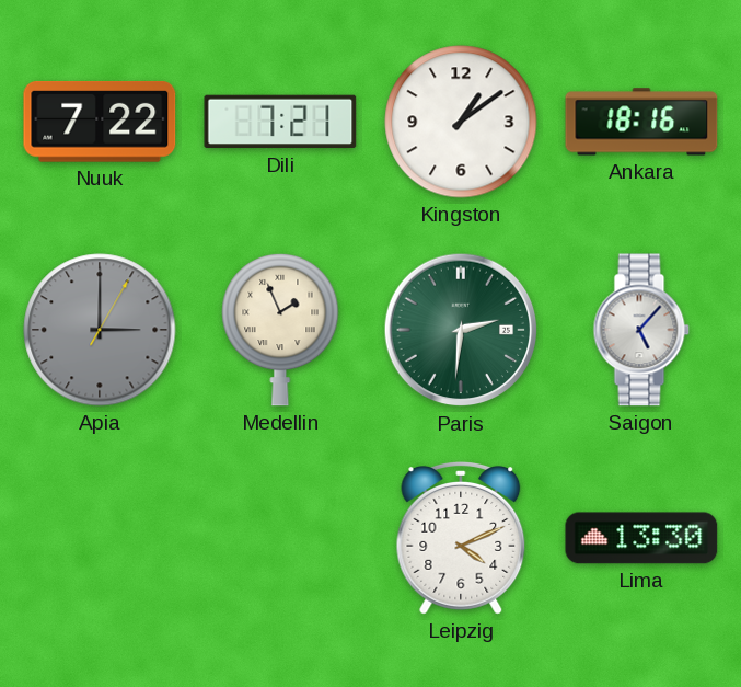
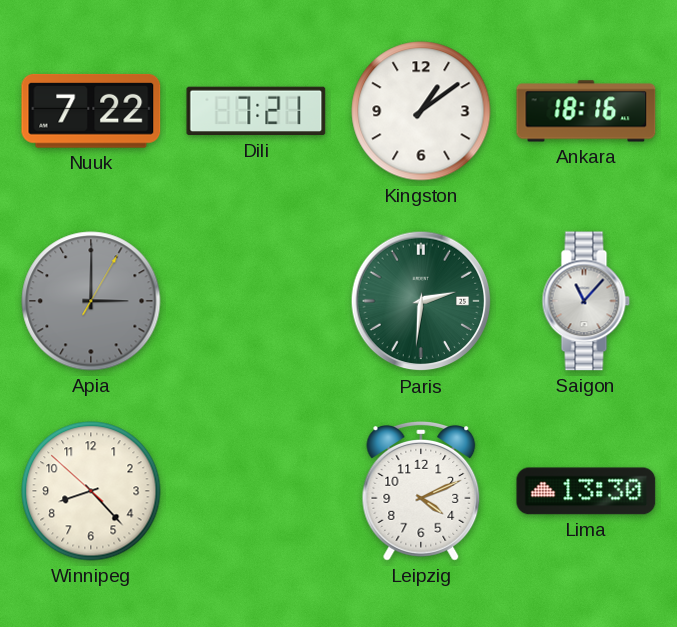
Medellin: 1:56 -> none
Saigon: 5:07 -> 11:07
Winnipeg: none -> 8:22
